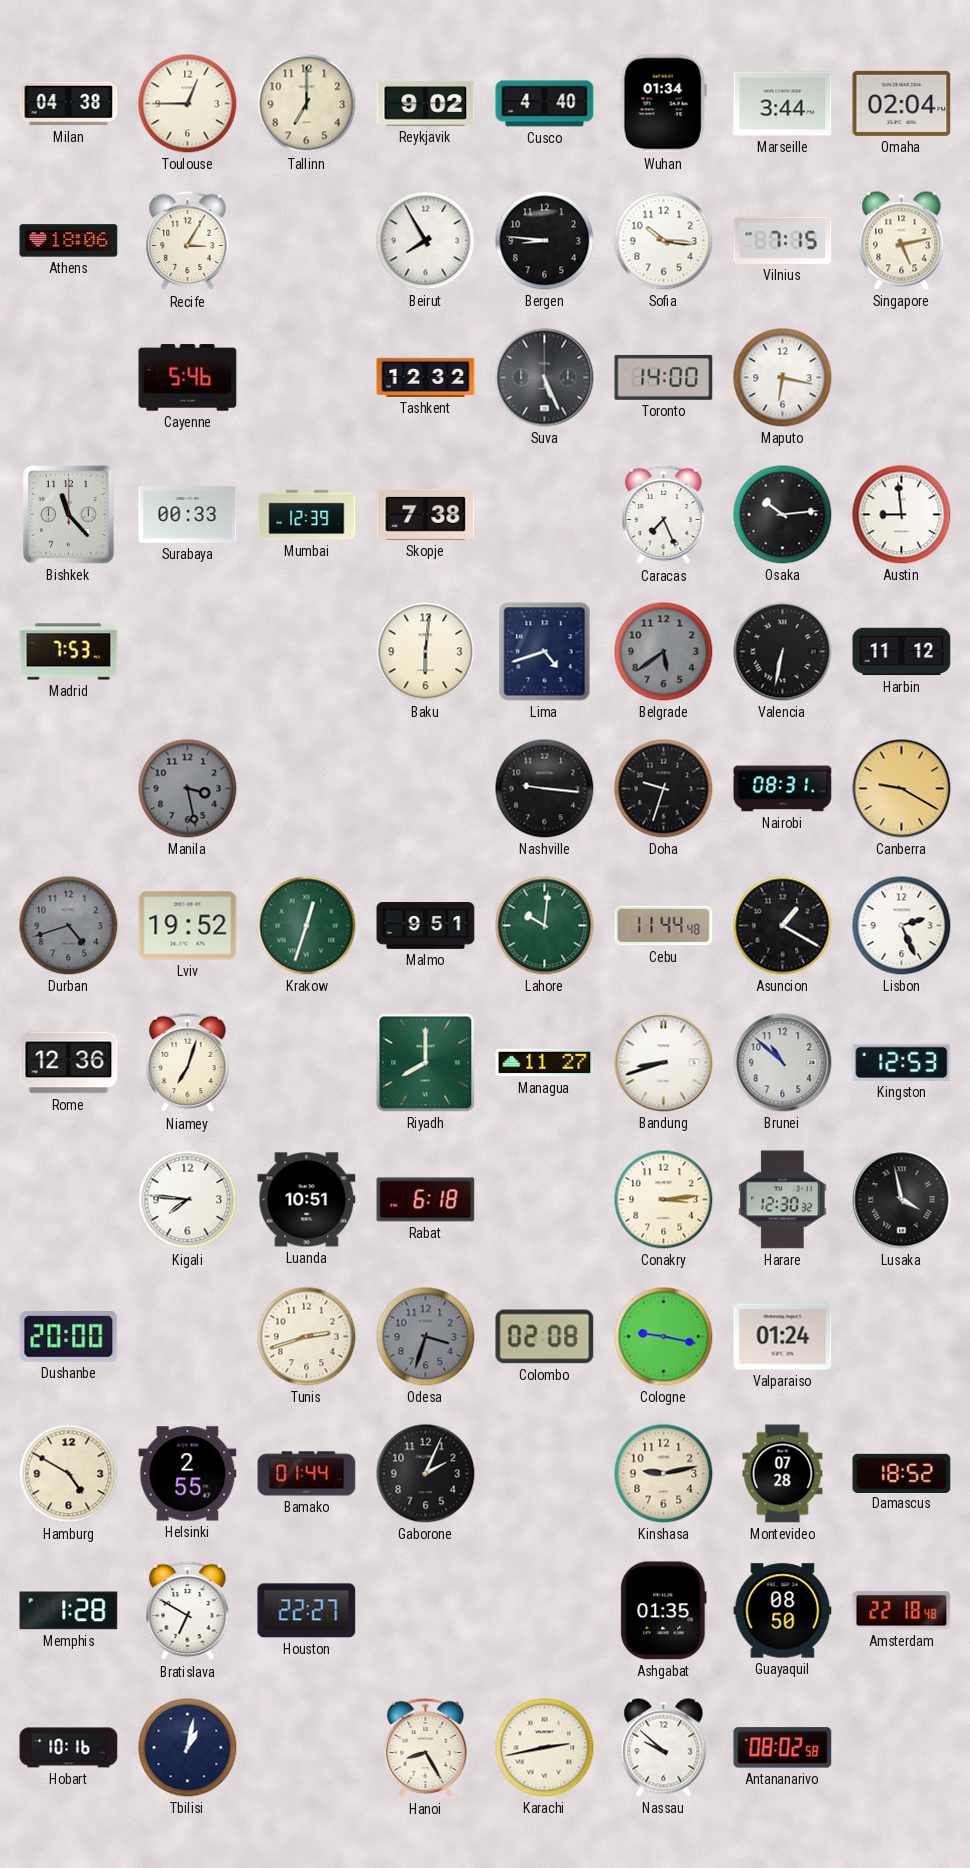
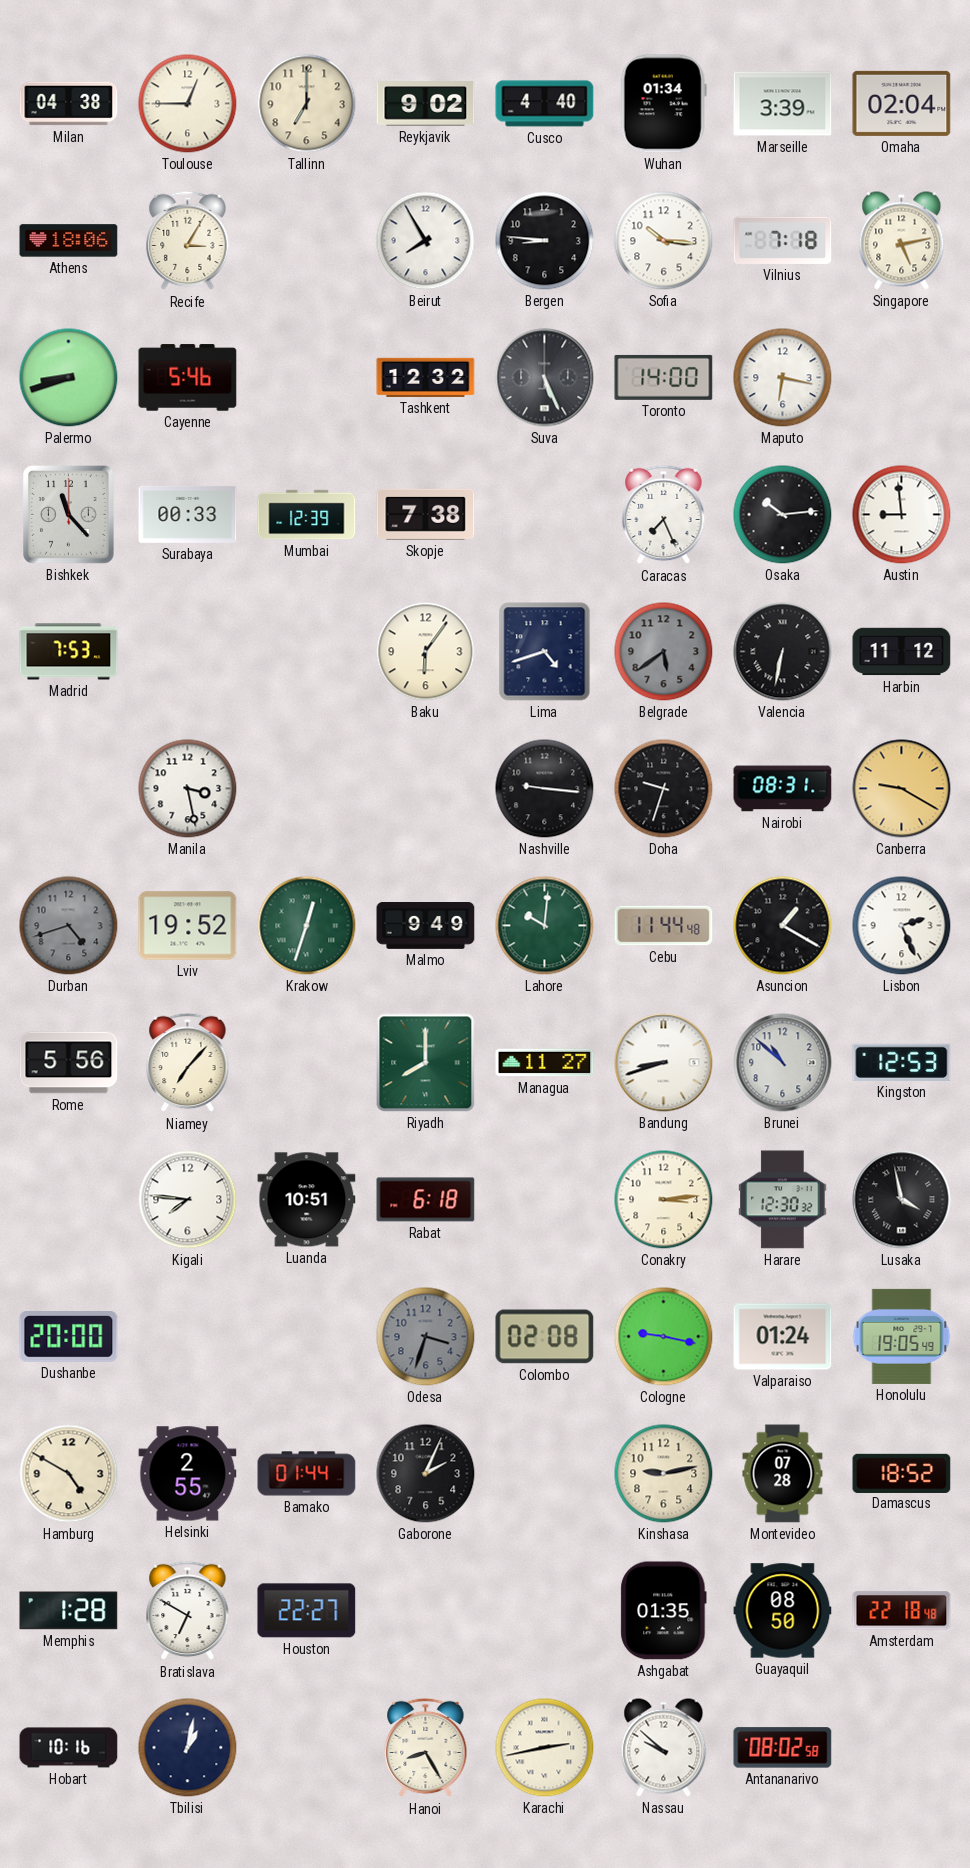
Marseille: 3:44 -> 3:39
Vilnius: 7:15 -> 7:18
Palermo: none -> 8:42
Baku: 6:01 -> 6:06
Manila dial: grey -> white
Malmo: 9:51 -> 9:49
Rome: 12:36 -> 5:56
Niamey: 7:03 -> 7:07
Tunis: 2:42 -> none
Honolulu: none -> 19:05
